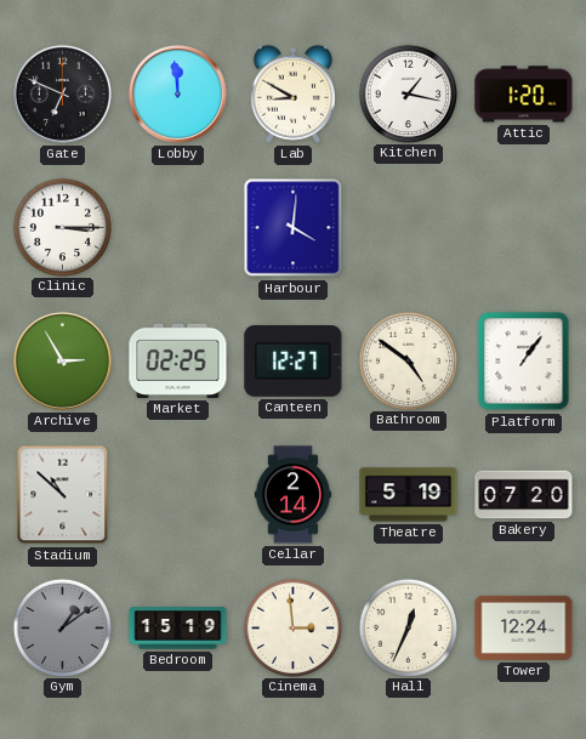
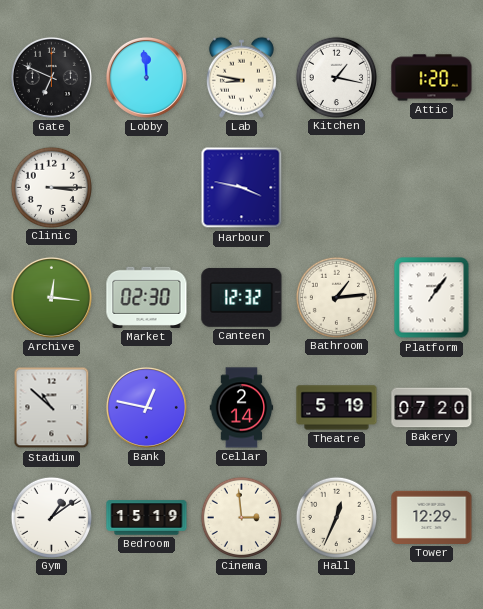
Lab: 8:50 -> 8:47
Harbour: 4:01 -> 3:47
Archive: 2:55 -> 12:16
Market: 02:25 -> 02:30
Canteen: 12:27 -> 12:32
Bathroom: 4:51 -> 1:14
Bank: none -> 12:47
Gym dial: grey -> white
Tower: 12:24 -> 12:29
